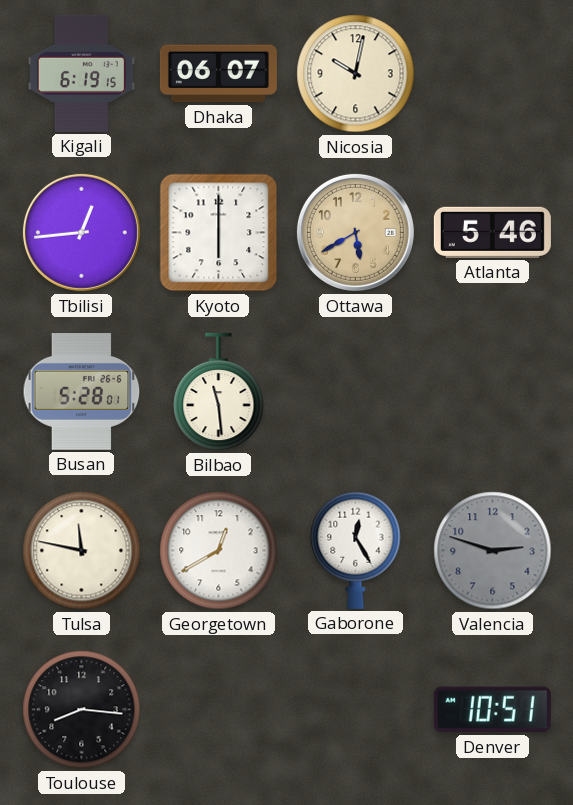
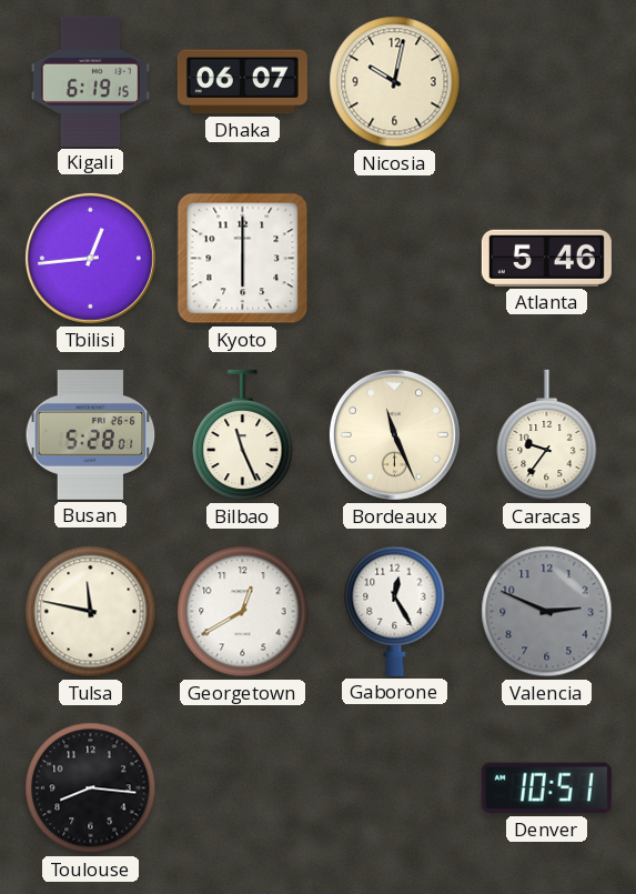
Ottawa: 5:40 -> none
Bilbao: 11:29 -> 11:26
Bordeaux: none -> 11:26
Caracas: none -> 9:36
Valencia: 2:48 -> 2:49
